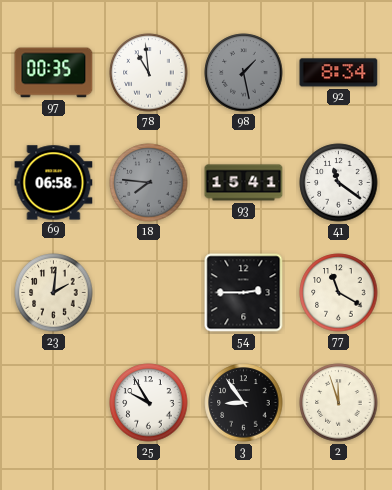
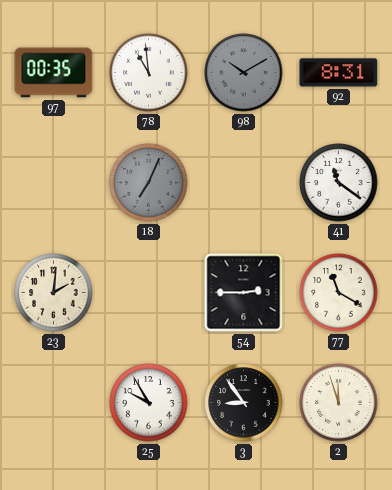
98: 1:28 -> 10:10
92: 8:34 -> 8:31
69: 06:58 -> none
18: 7:46 -> 7:04
93: 15:41 -> none
